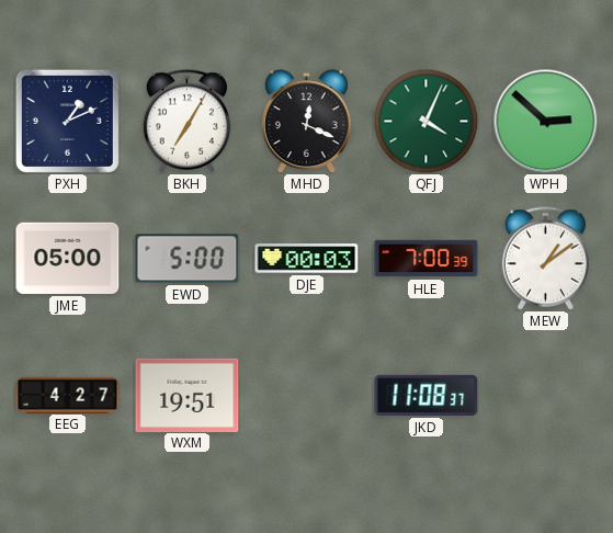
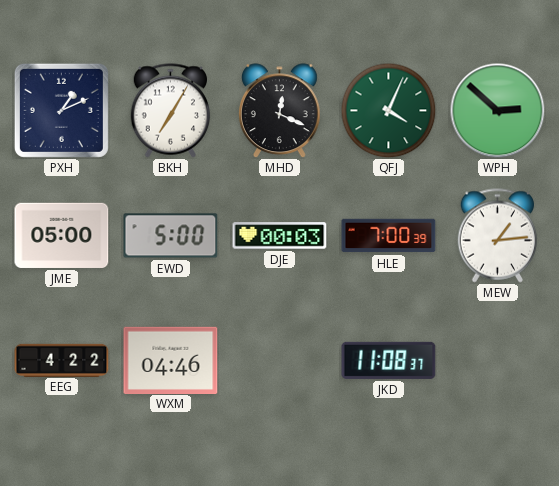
MEW: 1:09 -> 1:14
EEG: 4:27 -> 4:22
WXM: 19:51 -> 04:46
